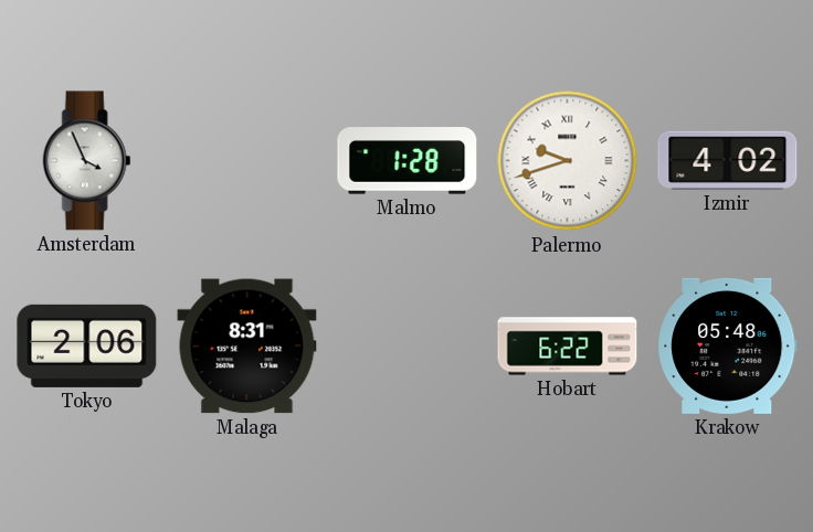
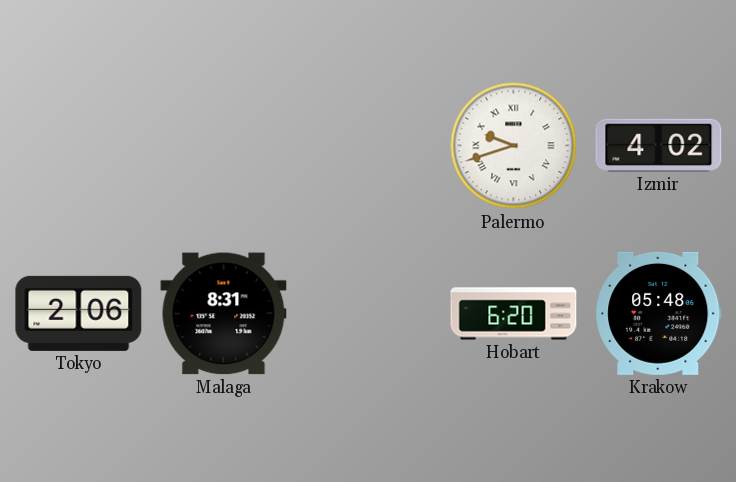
Amsterdam: 3:56 -> none
Malmo: 1:28 -> none
Hobart: 6:22 -> 6:20
